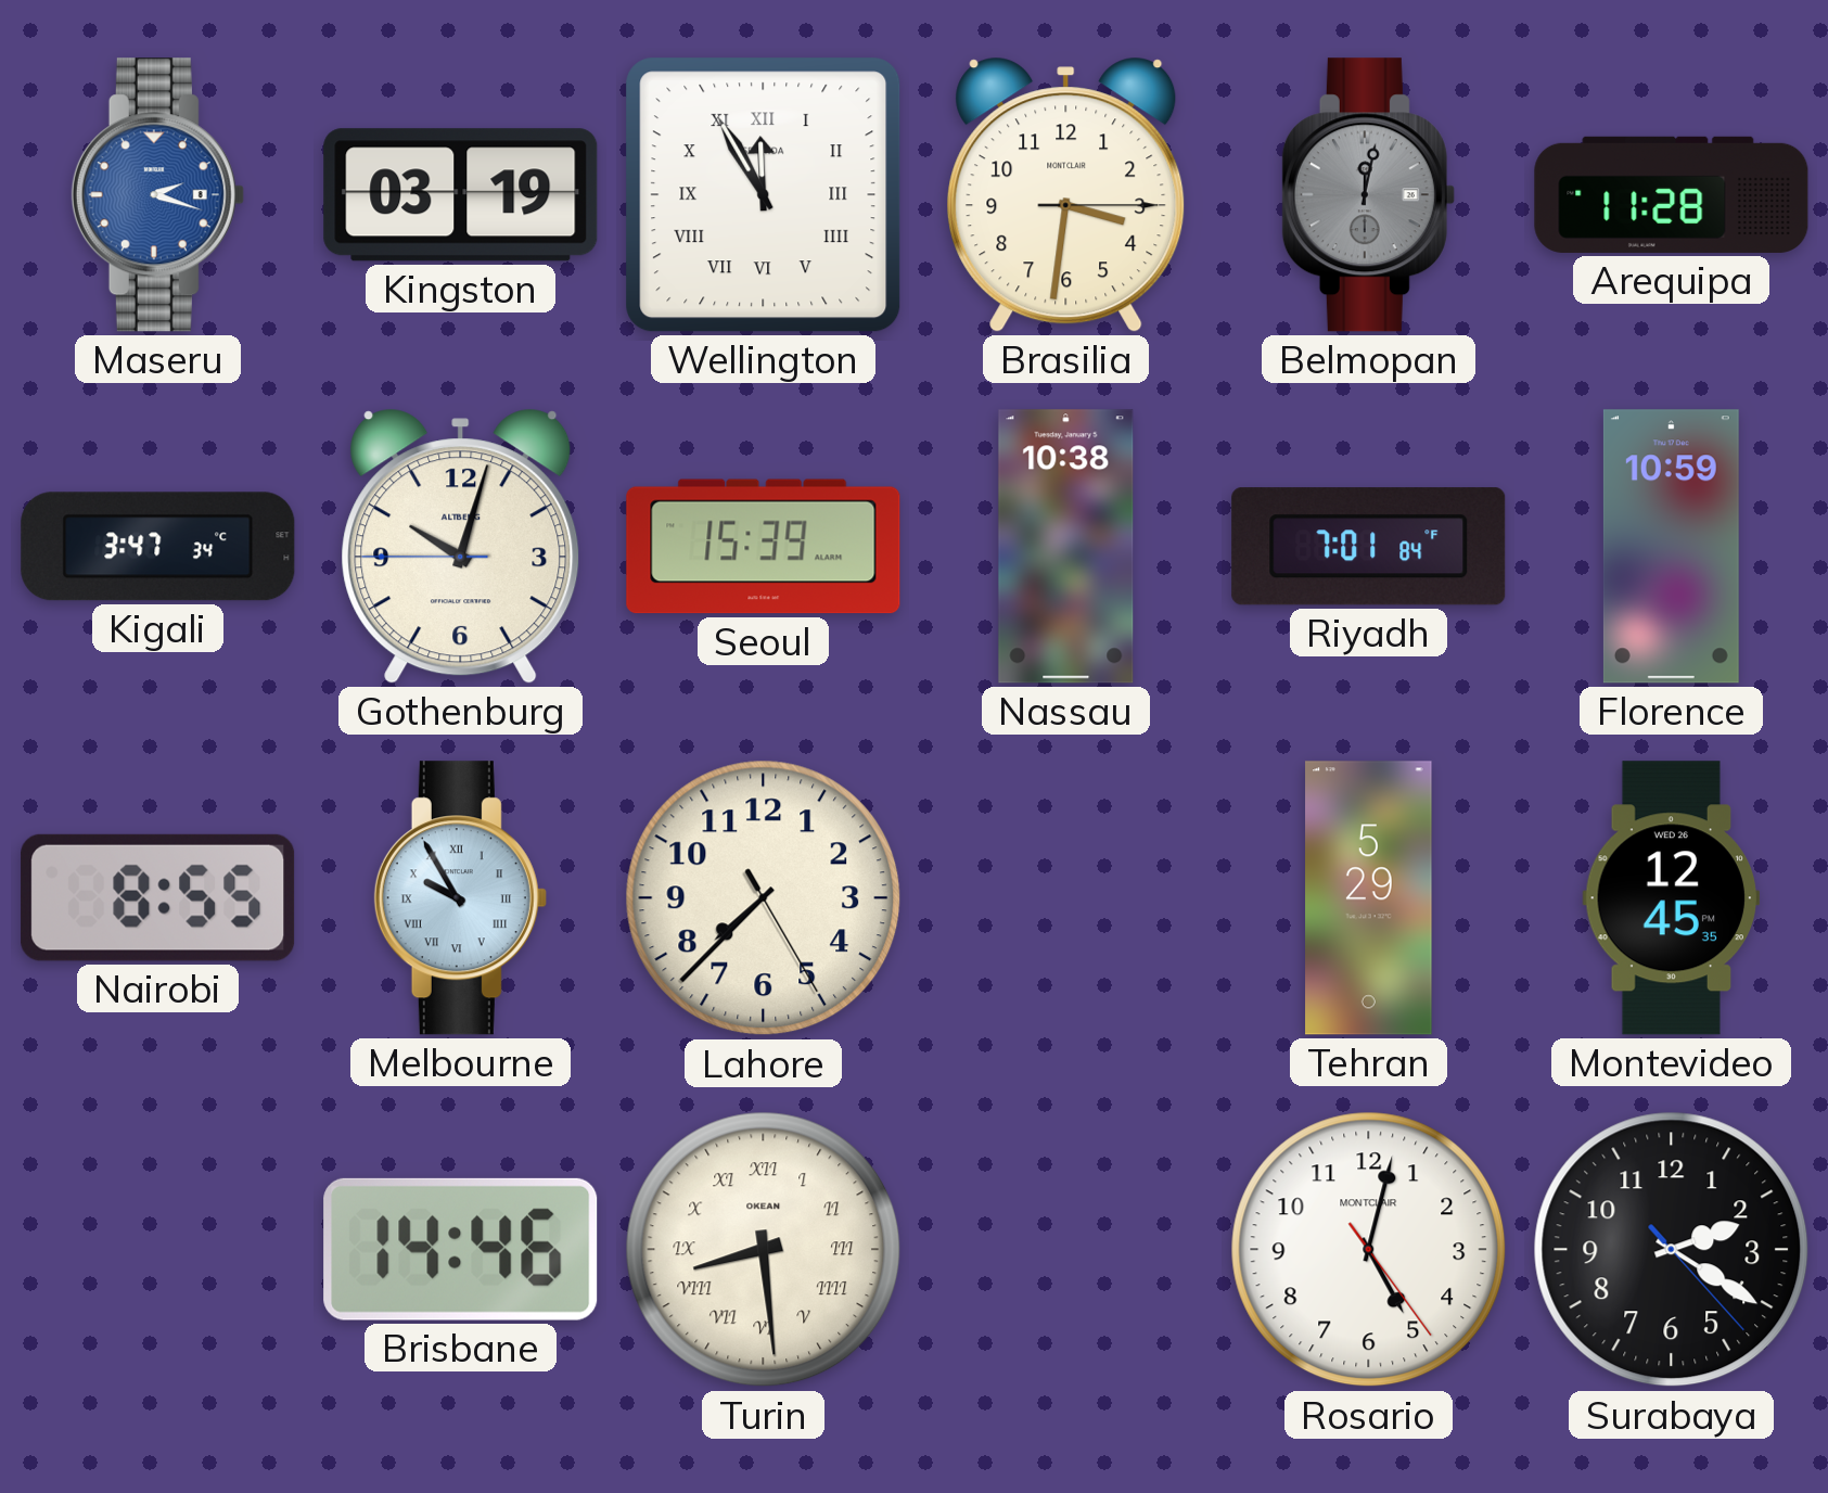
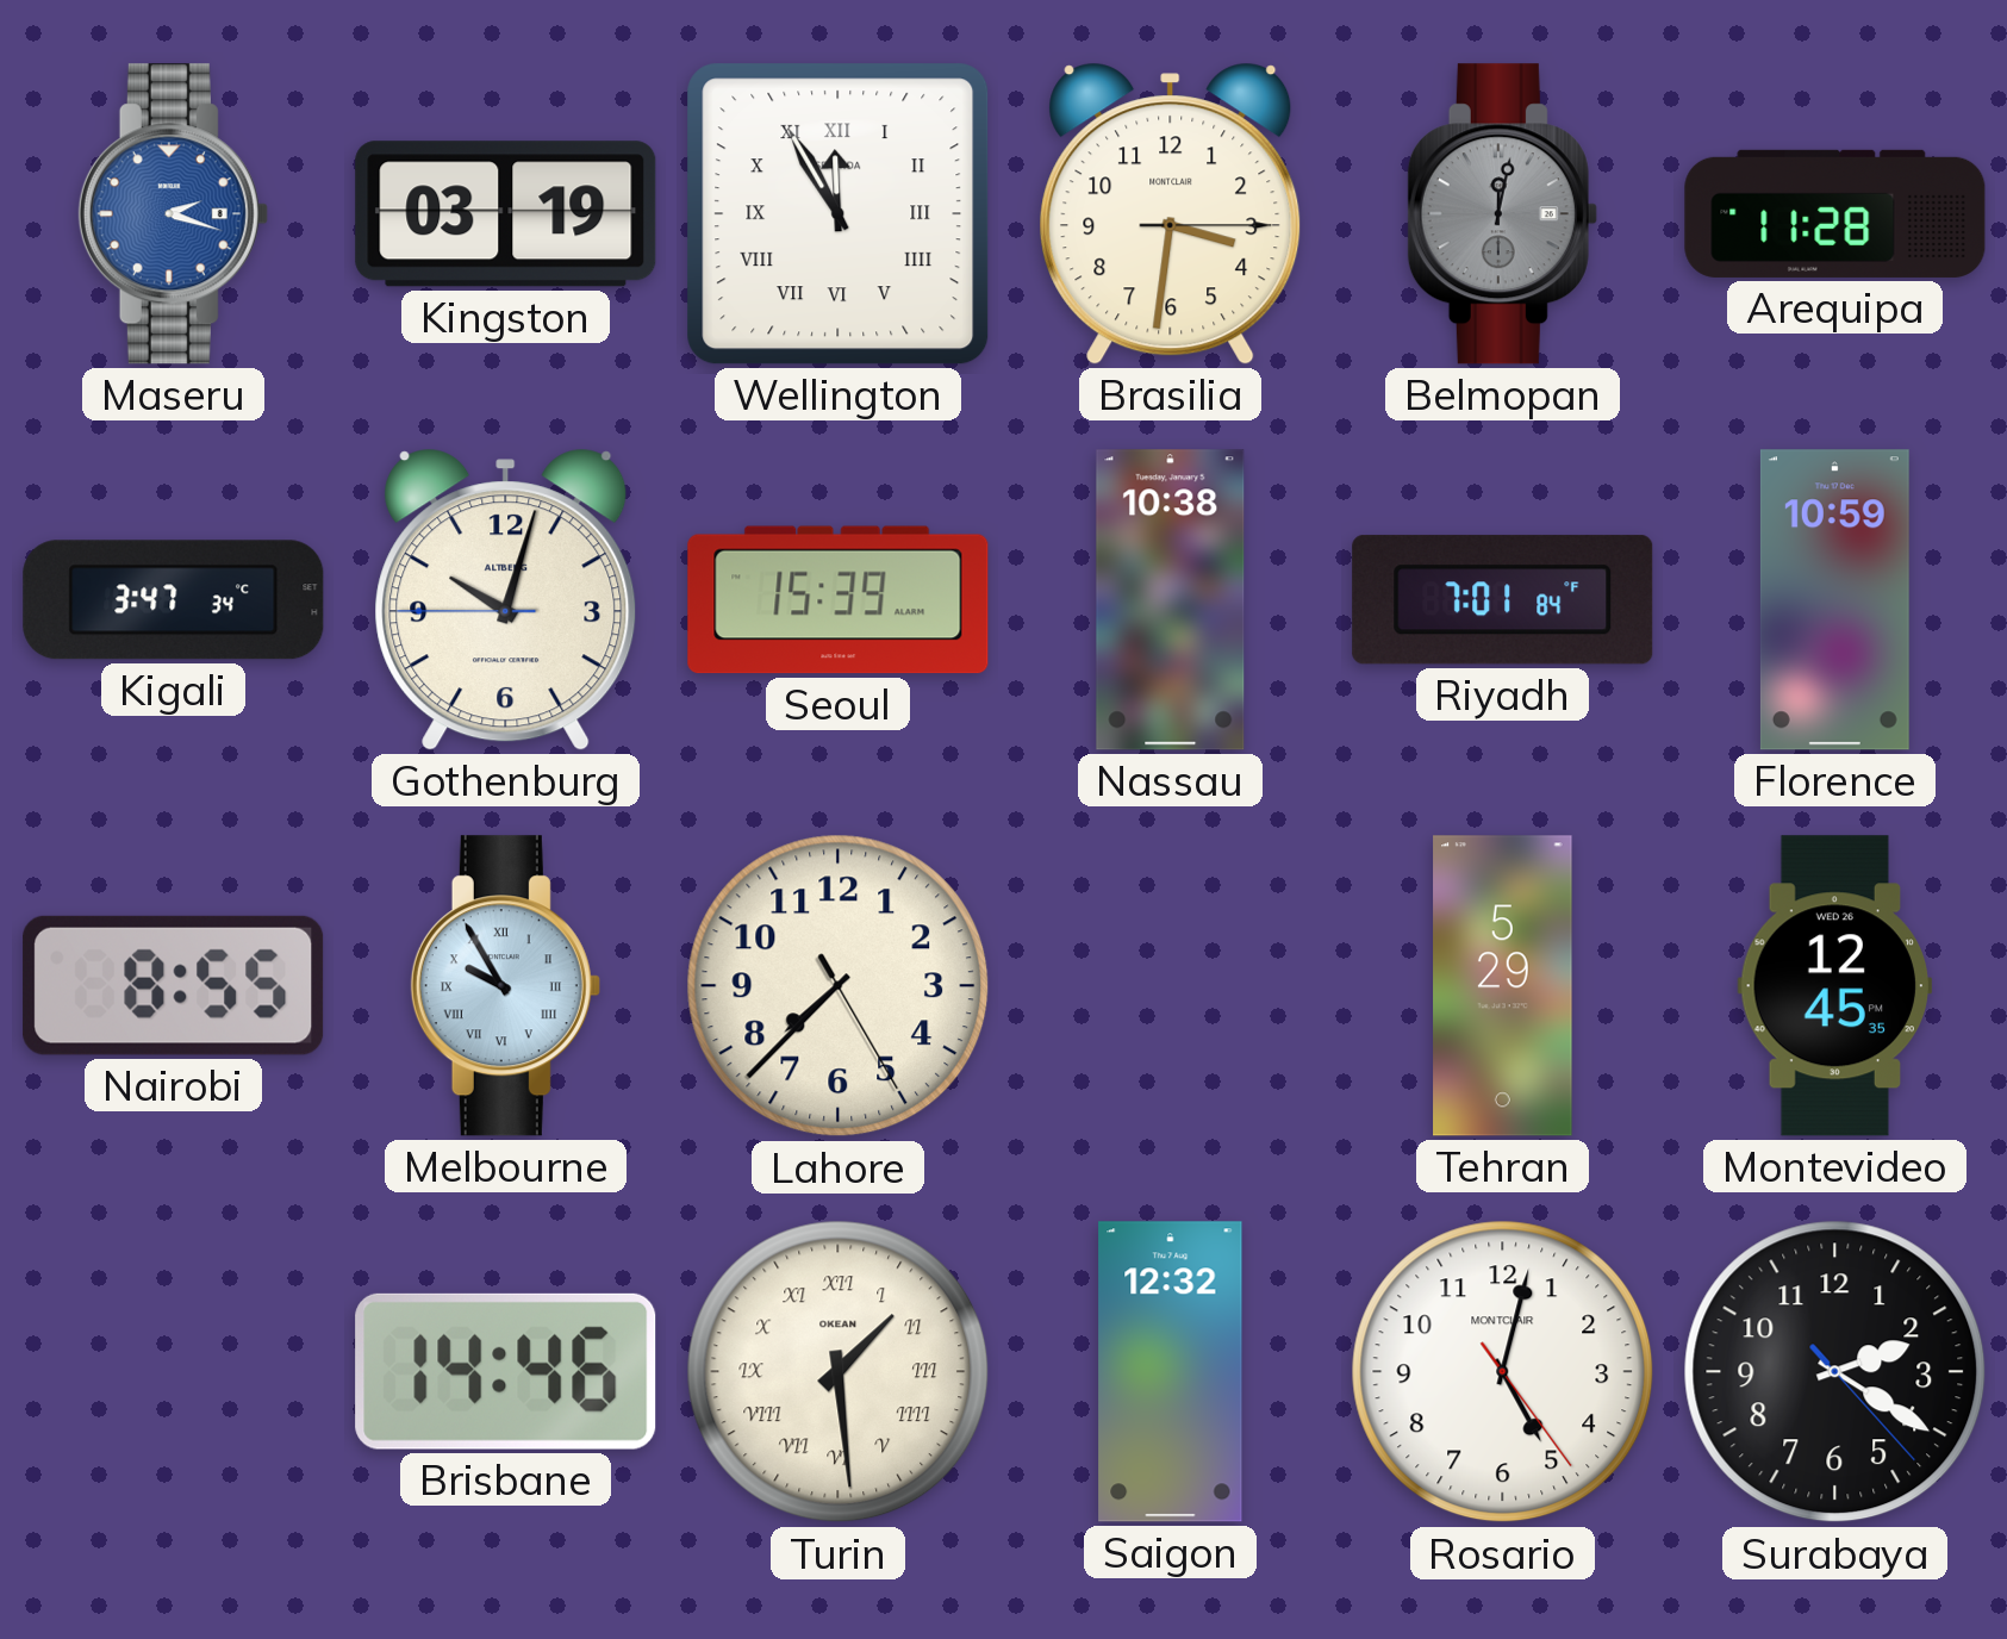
Turin: 8:29 -> 1:29
Saigon: none -> 12:32
